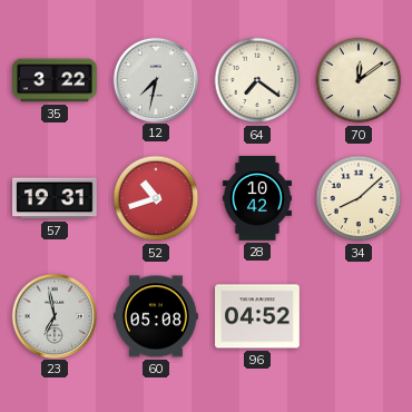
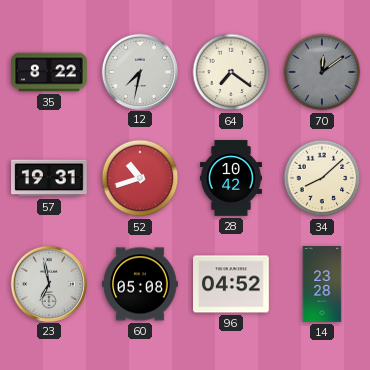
35: 3:22 -> 8:22
70 dial: cream -> grey
14: none -> 23:28
